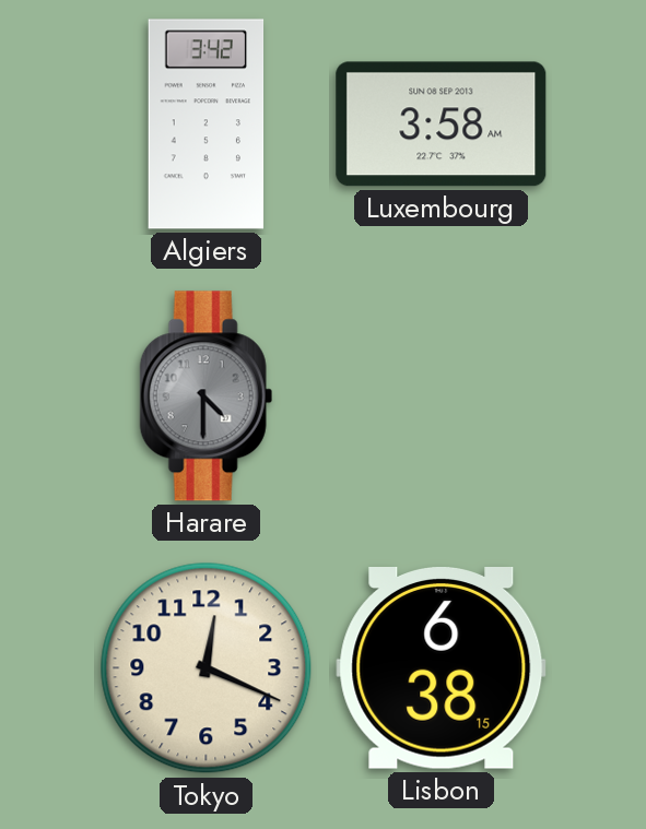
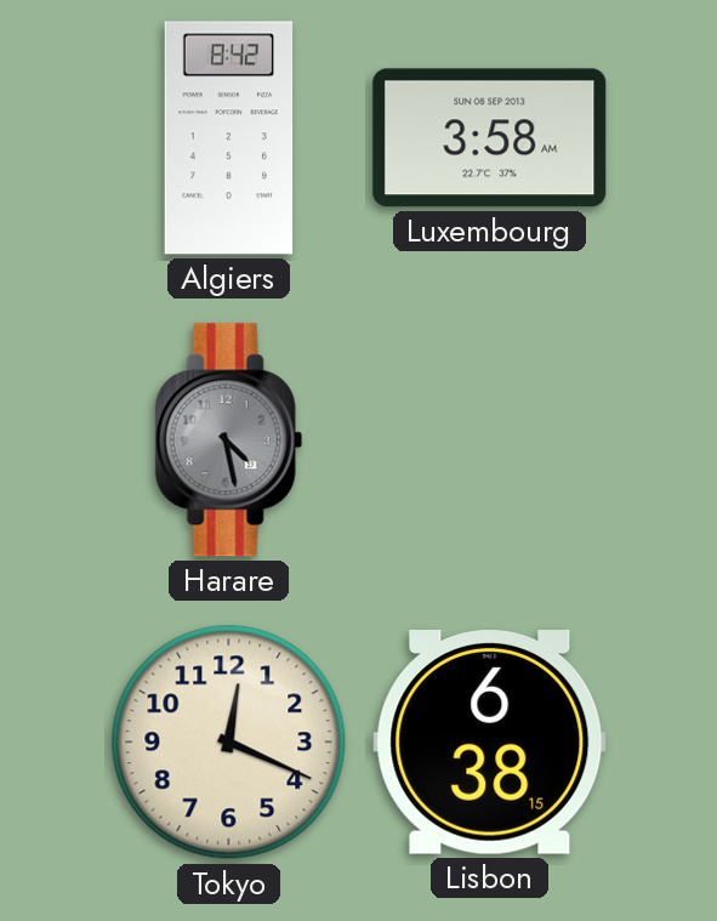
Algiers: 3:42 -> 8:42
Harare: 4:30 -> 4:28
